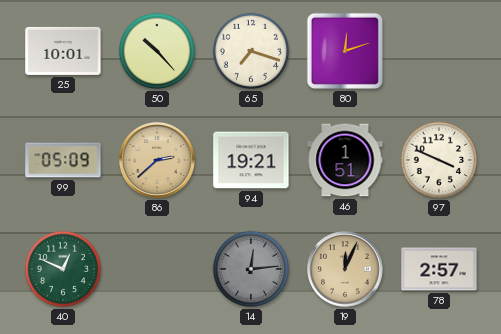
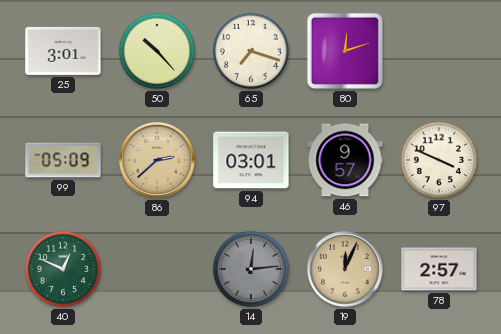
25: 10:01 -> 3:01
94: 19:21 -> 03:01
46: 1:51 -> 9:57
